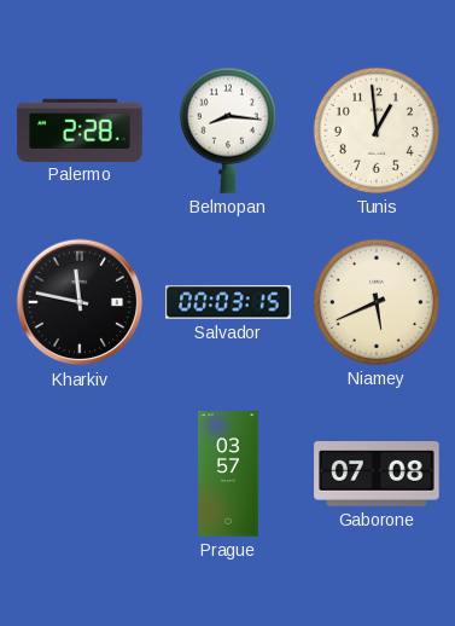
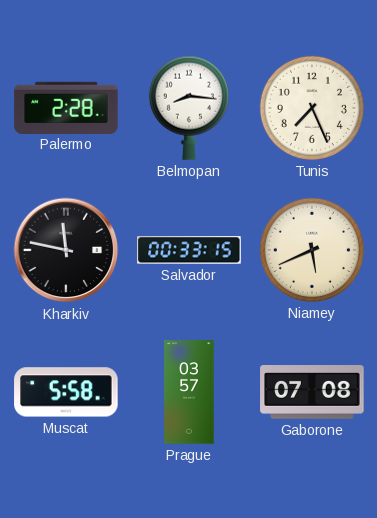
Tunis: 12:59 -> 7:26
Salvador: 00:03 -> 00:33
Muscat: none -> 5:58
